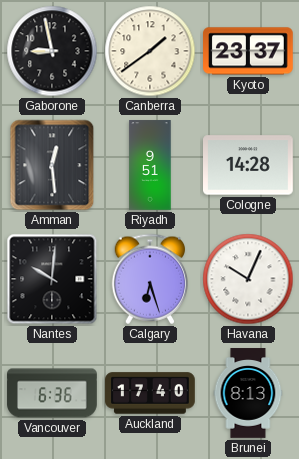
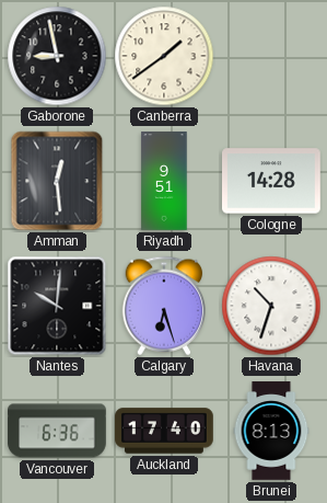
Kyoto: 23:37 -> none
Havana: 10:04 -> 10:33
